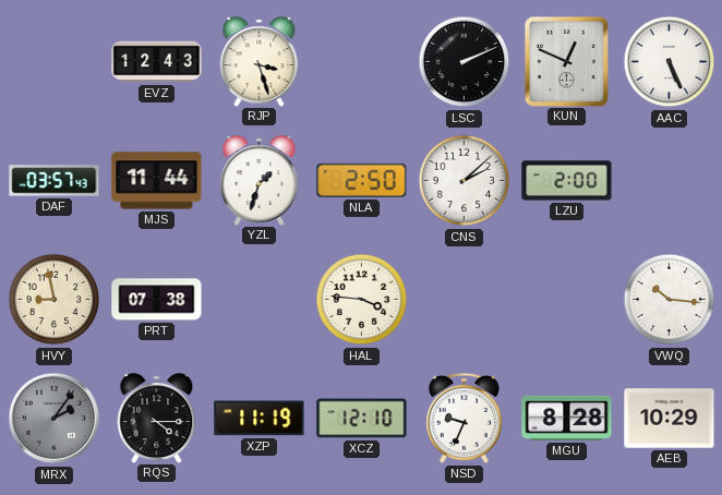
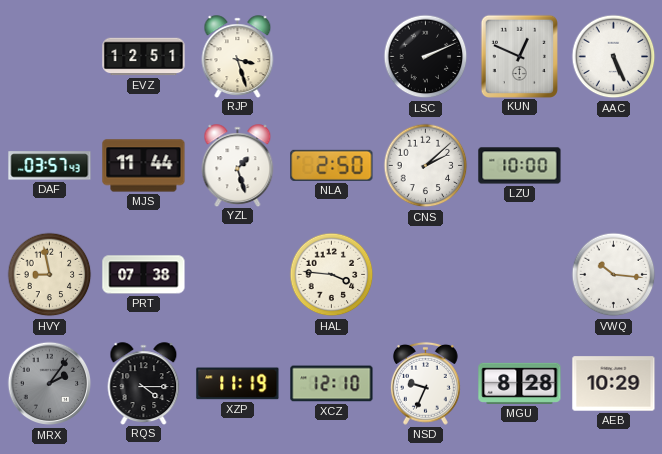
EVZ: 12:43 -> 12:51
YZL: 1:33 -> 1:27
LZU: 2:00 -> 10:00
